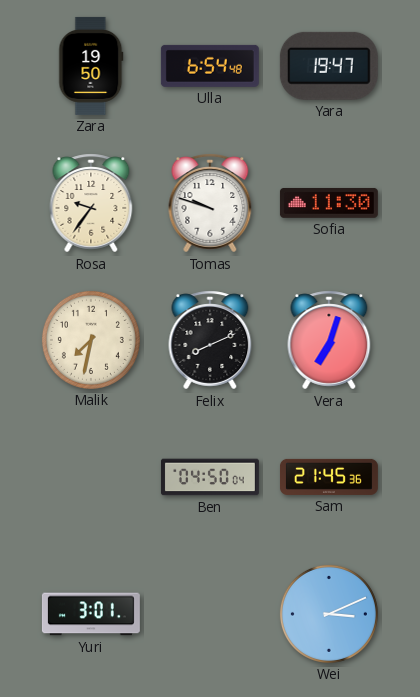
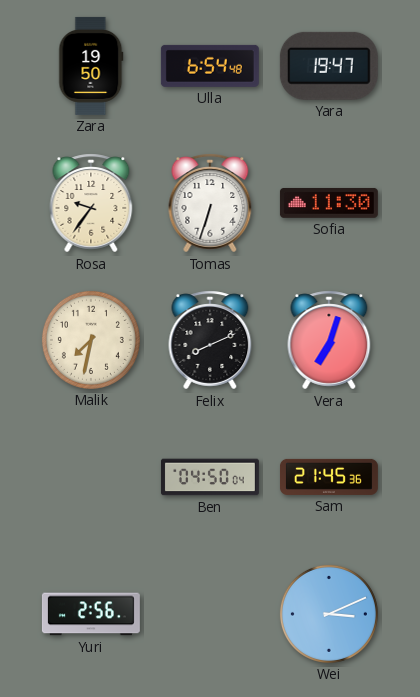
Tomas: 9:48 -> 6:33
Yuri: 3:01 -> 2:56
